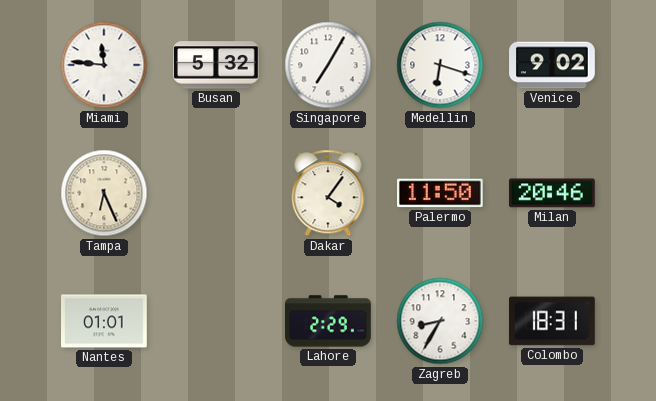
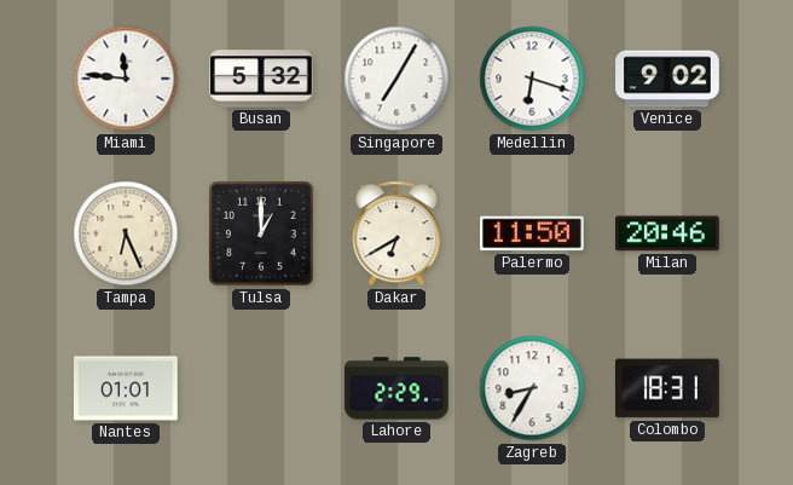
Tulsa: none -> 1:00
Dakar: 4:06 -> 6:40
